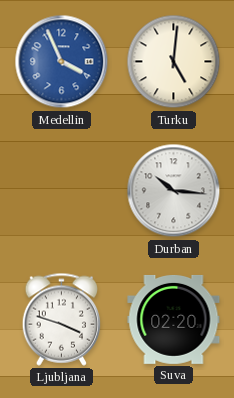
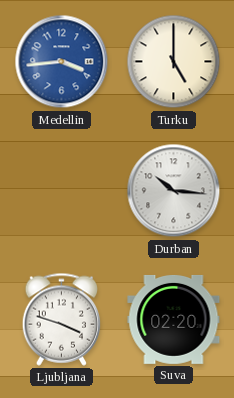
Medellin: 3:56 -> 3:44
Turku: 5:01 -> 5:00
